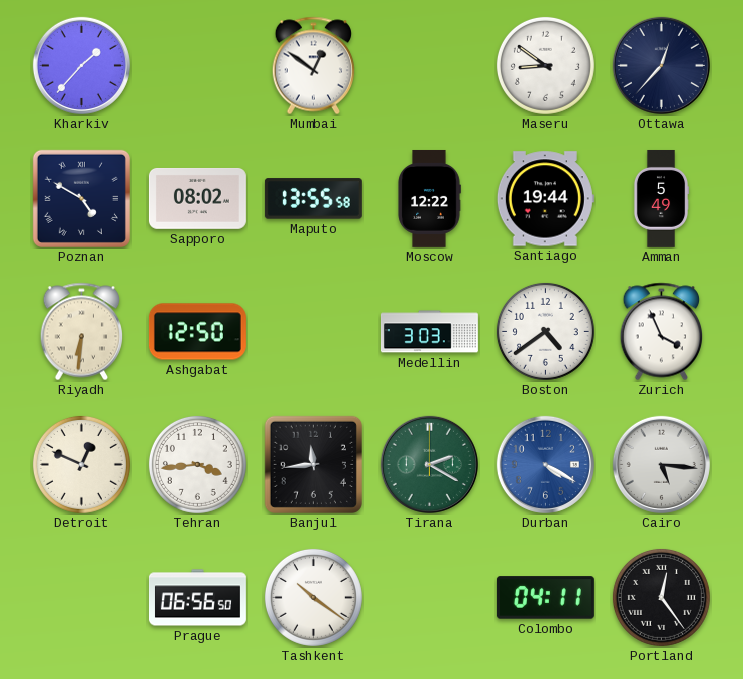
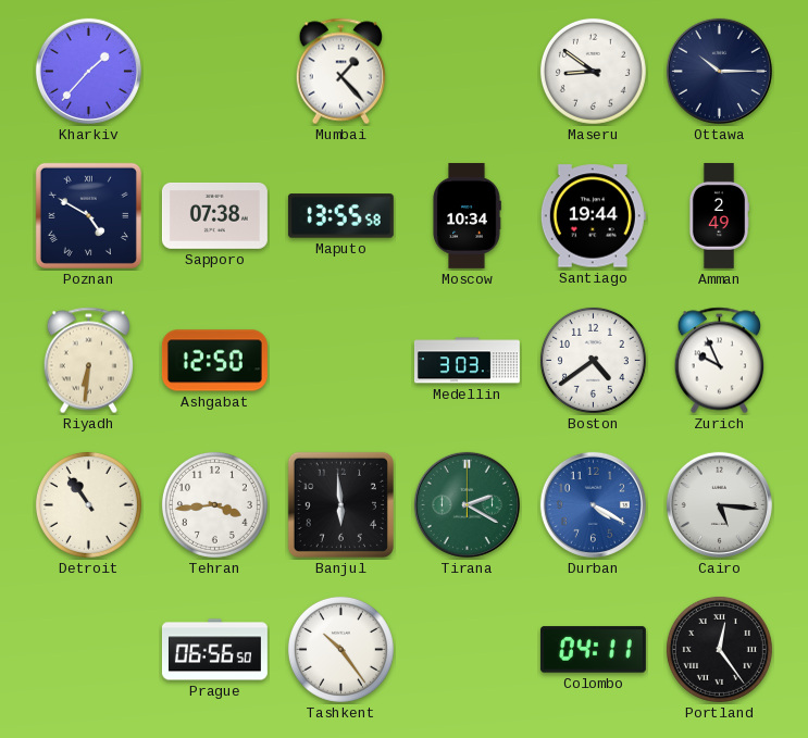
Mumbai: 12:51 -> 1:23
Ottawa: 12:37 -> 10:15
Sapporo: 08:02 -> 07:38
Moscow: 12:22 -> 10:34
Amman: 5:49 -> 2:49
Zurich: 3:56 -> 9:56
Detroit: 12:49 -> 10:54
Banjul: 11:44 -> 5:59
Tashkent: 10:21 -> 10:24
